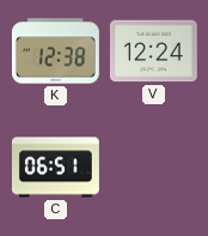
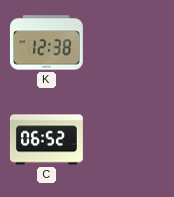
V: 12:24 -> none
C: 06:51 -> 06:52
